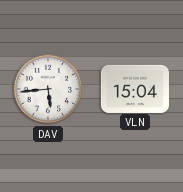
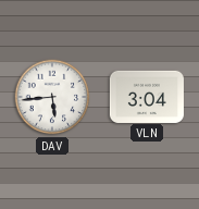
VLN: 15:04 -> 3:04
